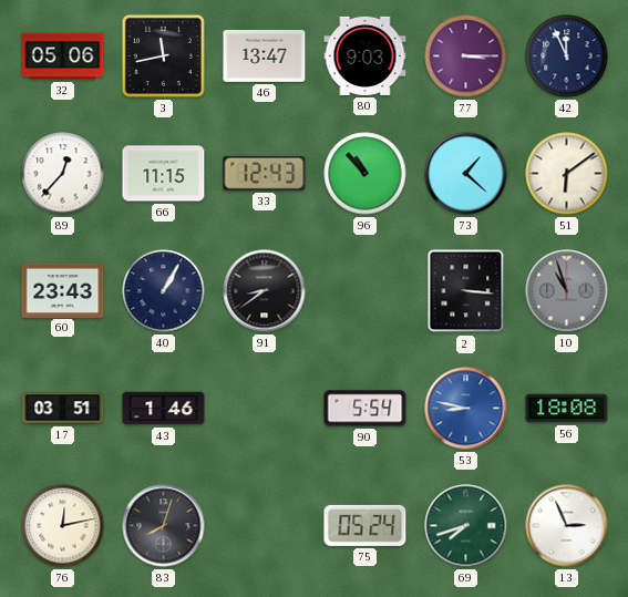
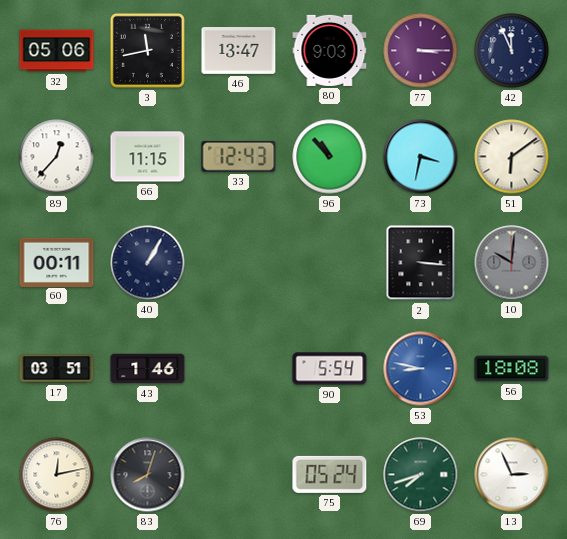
73: 1:22 -> 3:32
60: 23:43 -> 00:11
91: 8:39 -> none
10: 10:57 -> 10:01
